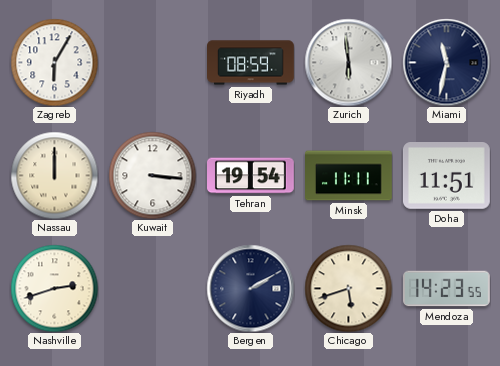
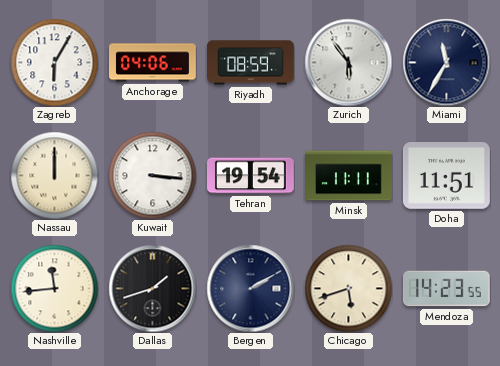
Anchorage: none -> 04:06
Zurich: 5:59 -> 5:54
Miami: 11:32 -> 11:35
Nashville: 2:42 -> 11:44
Dallas: none -> 1:42
